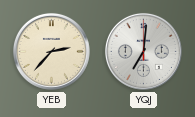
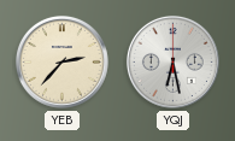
YQJ: 7:01 -> 6:28
